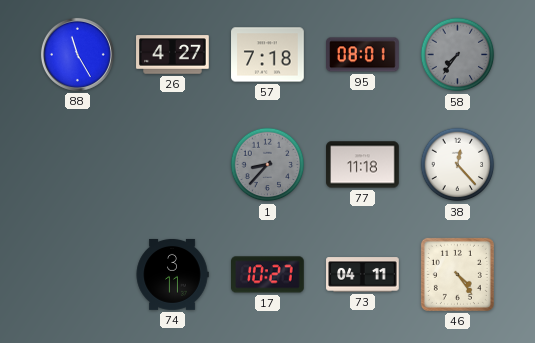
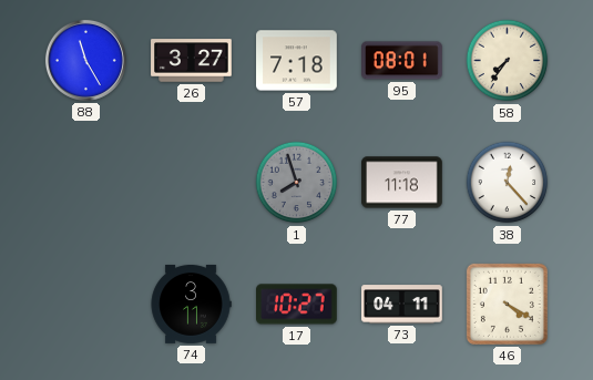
26: 4:27 -> 3:27
58 dial: grey -> cream
1: 8:37 -> 7:57
46: 4:24 -> 4:20
